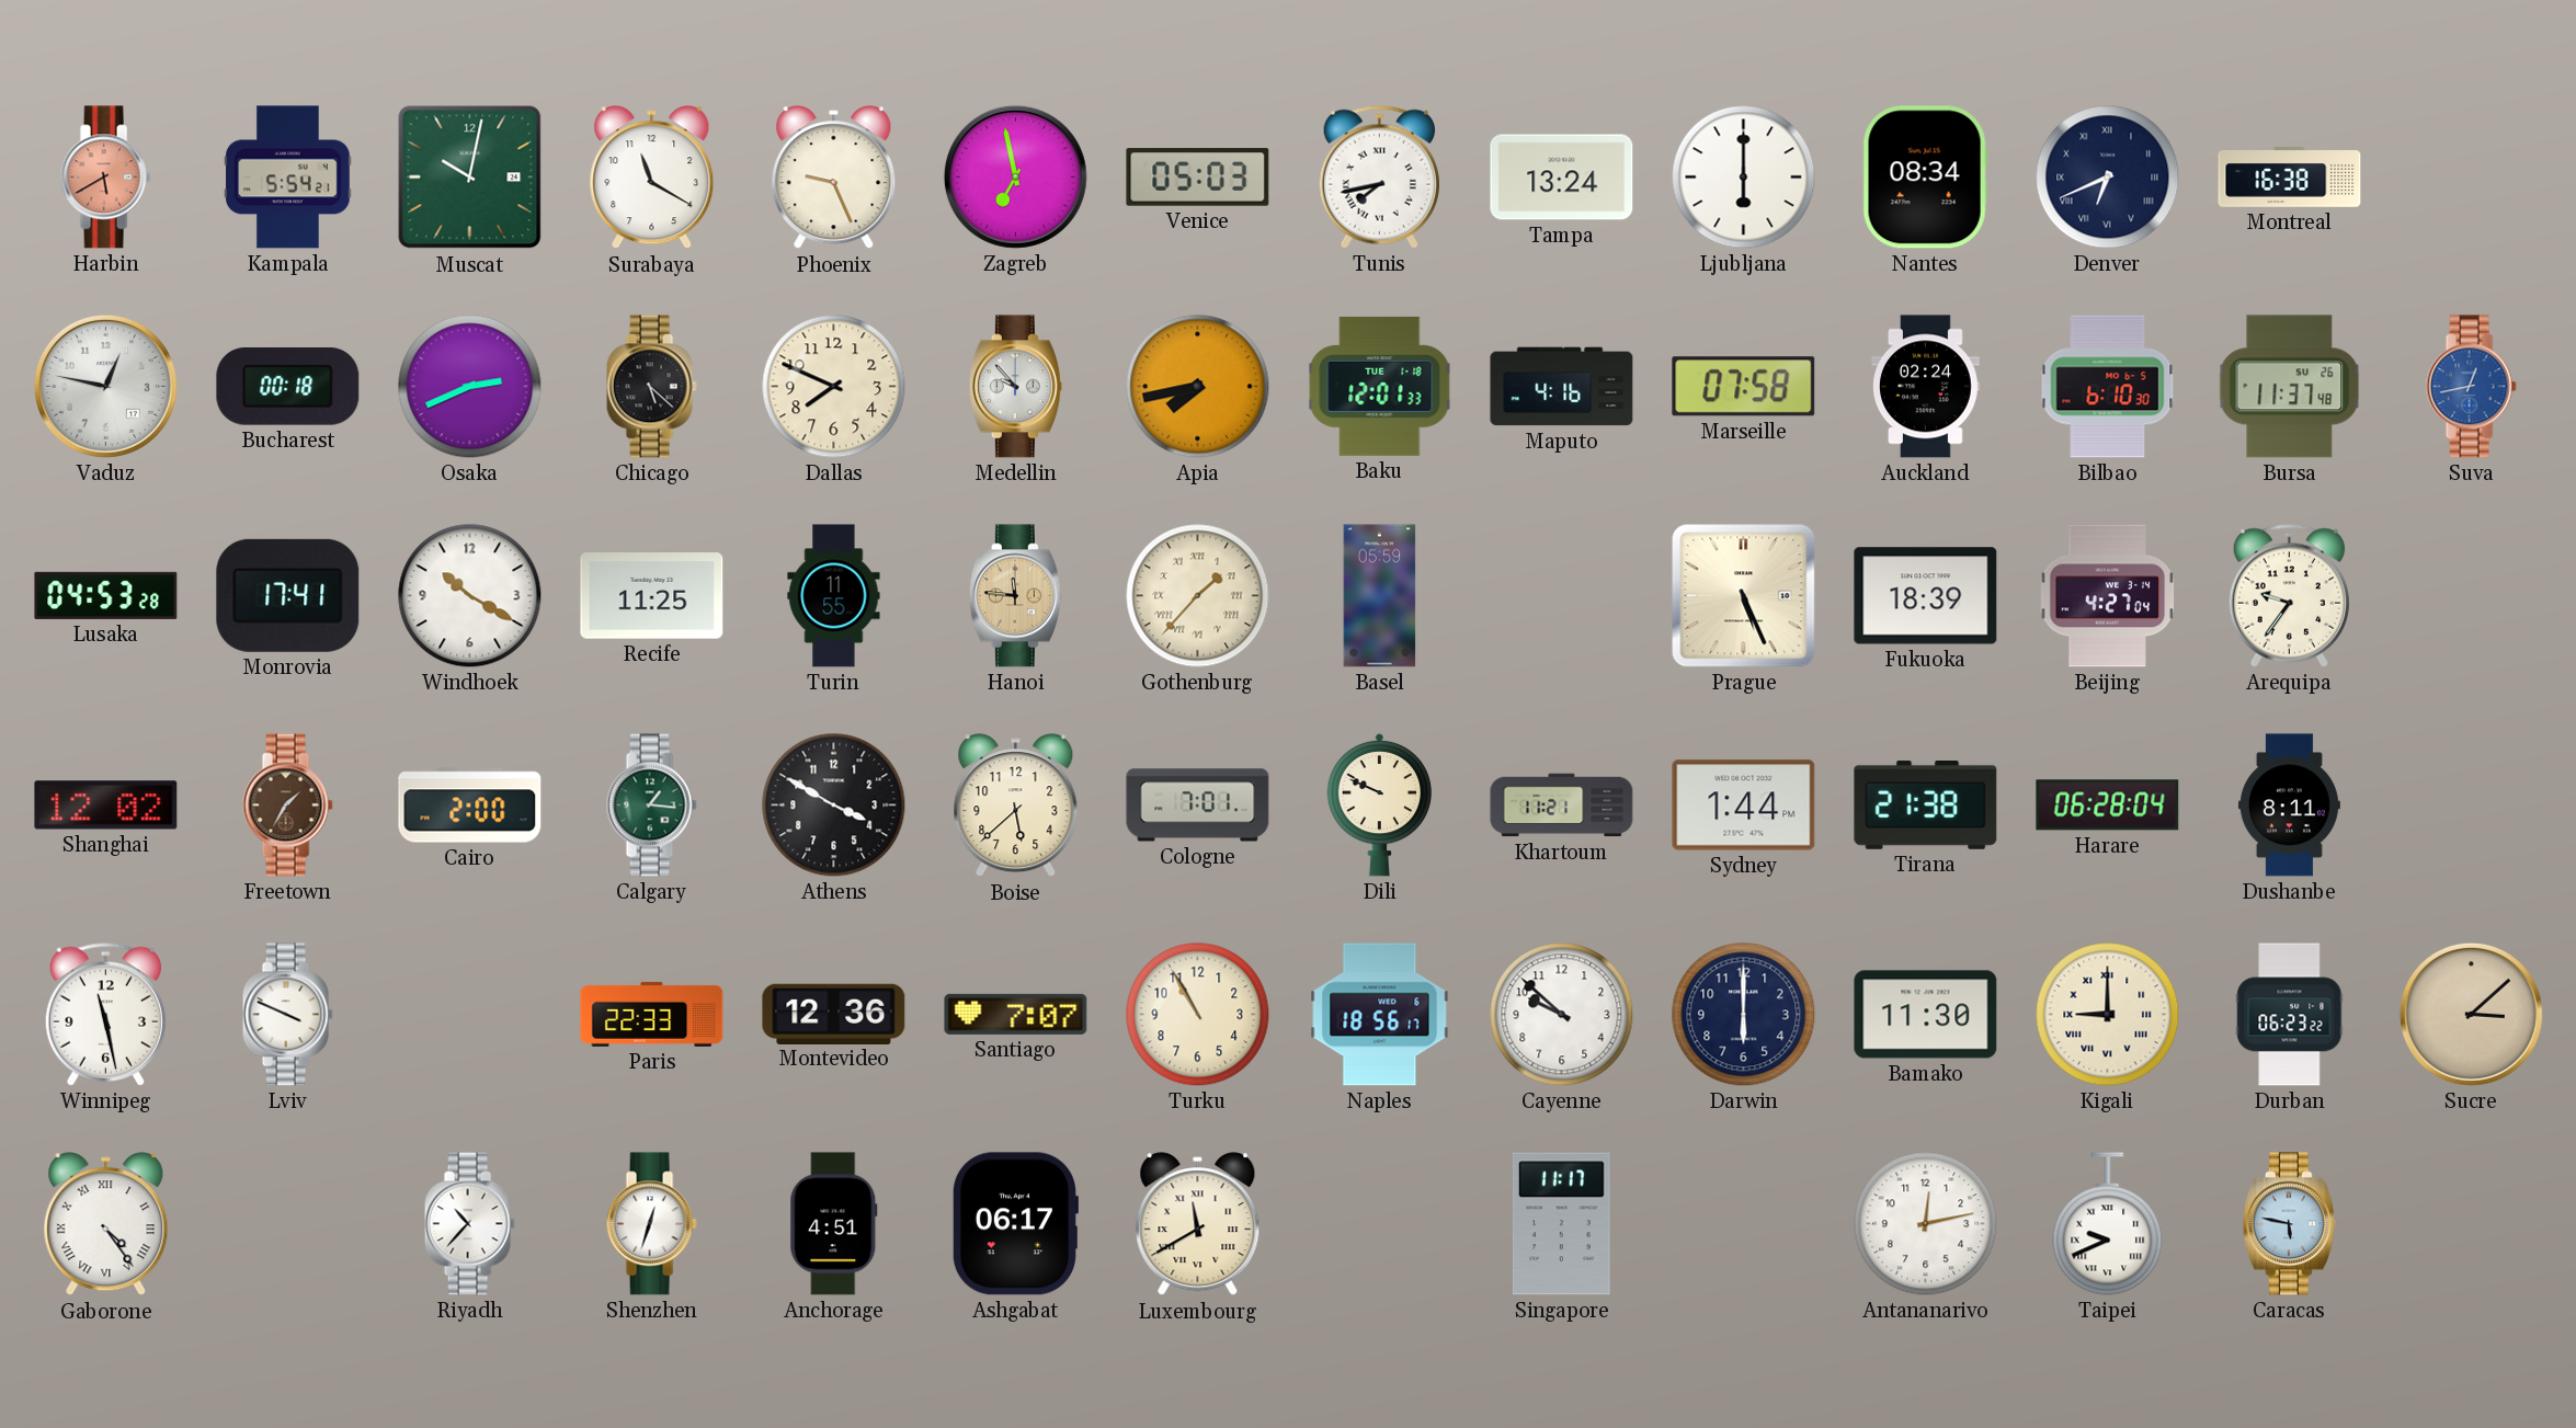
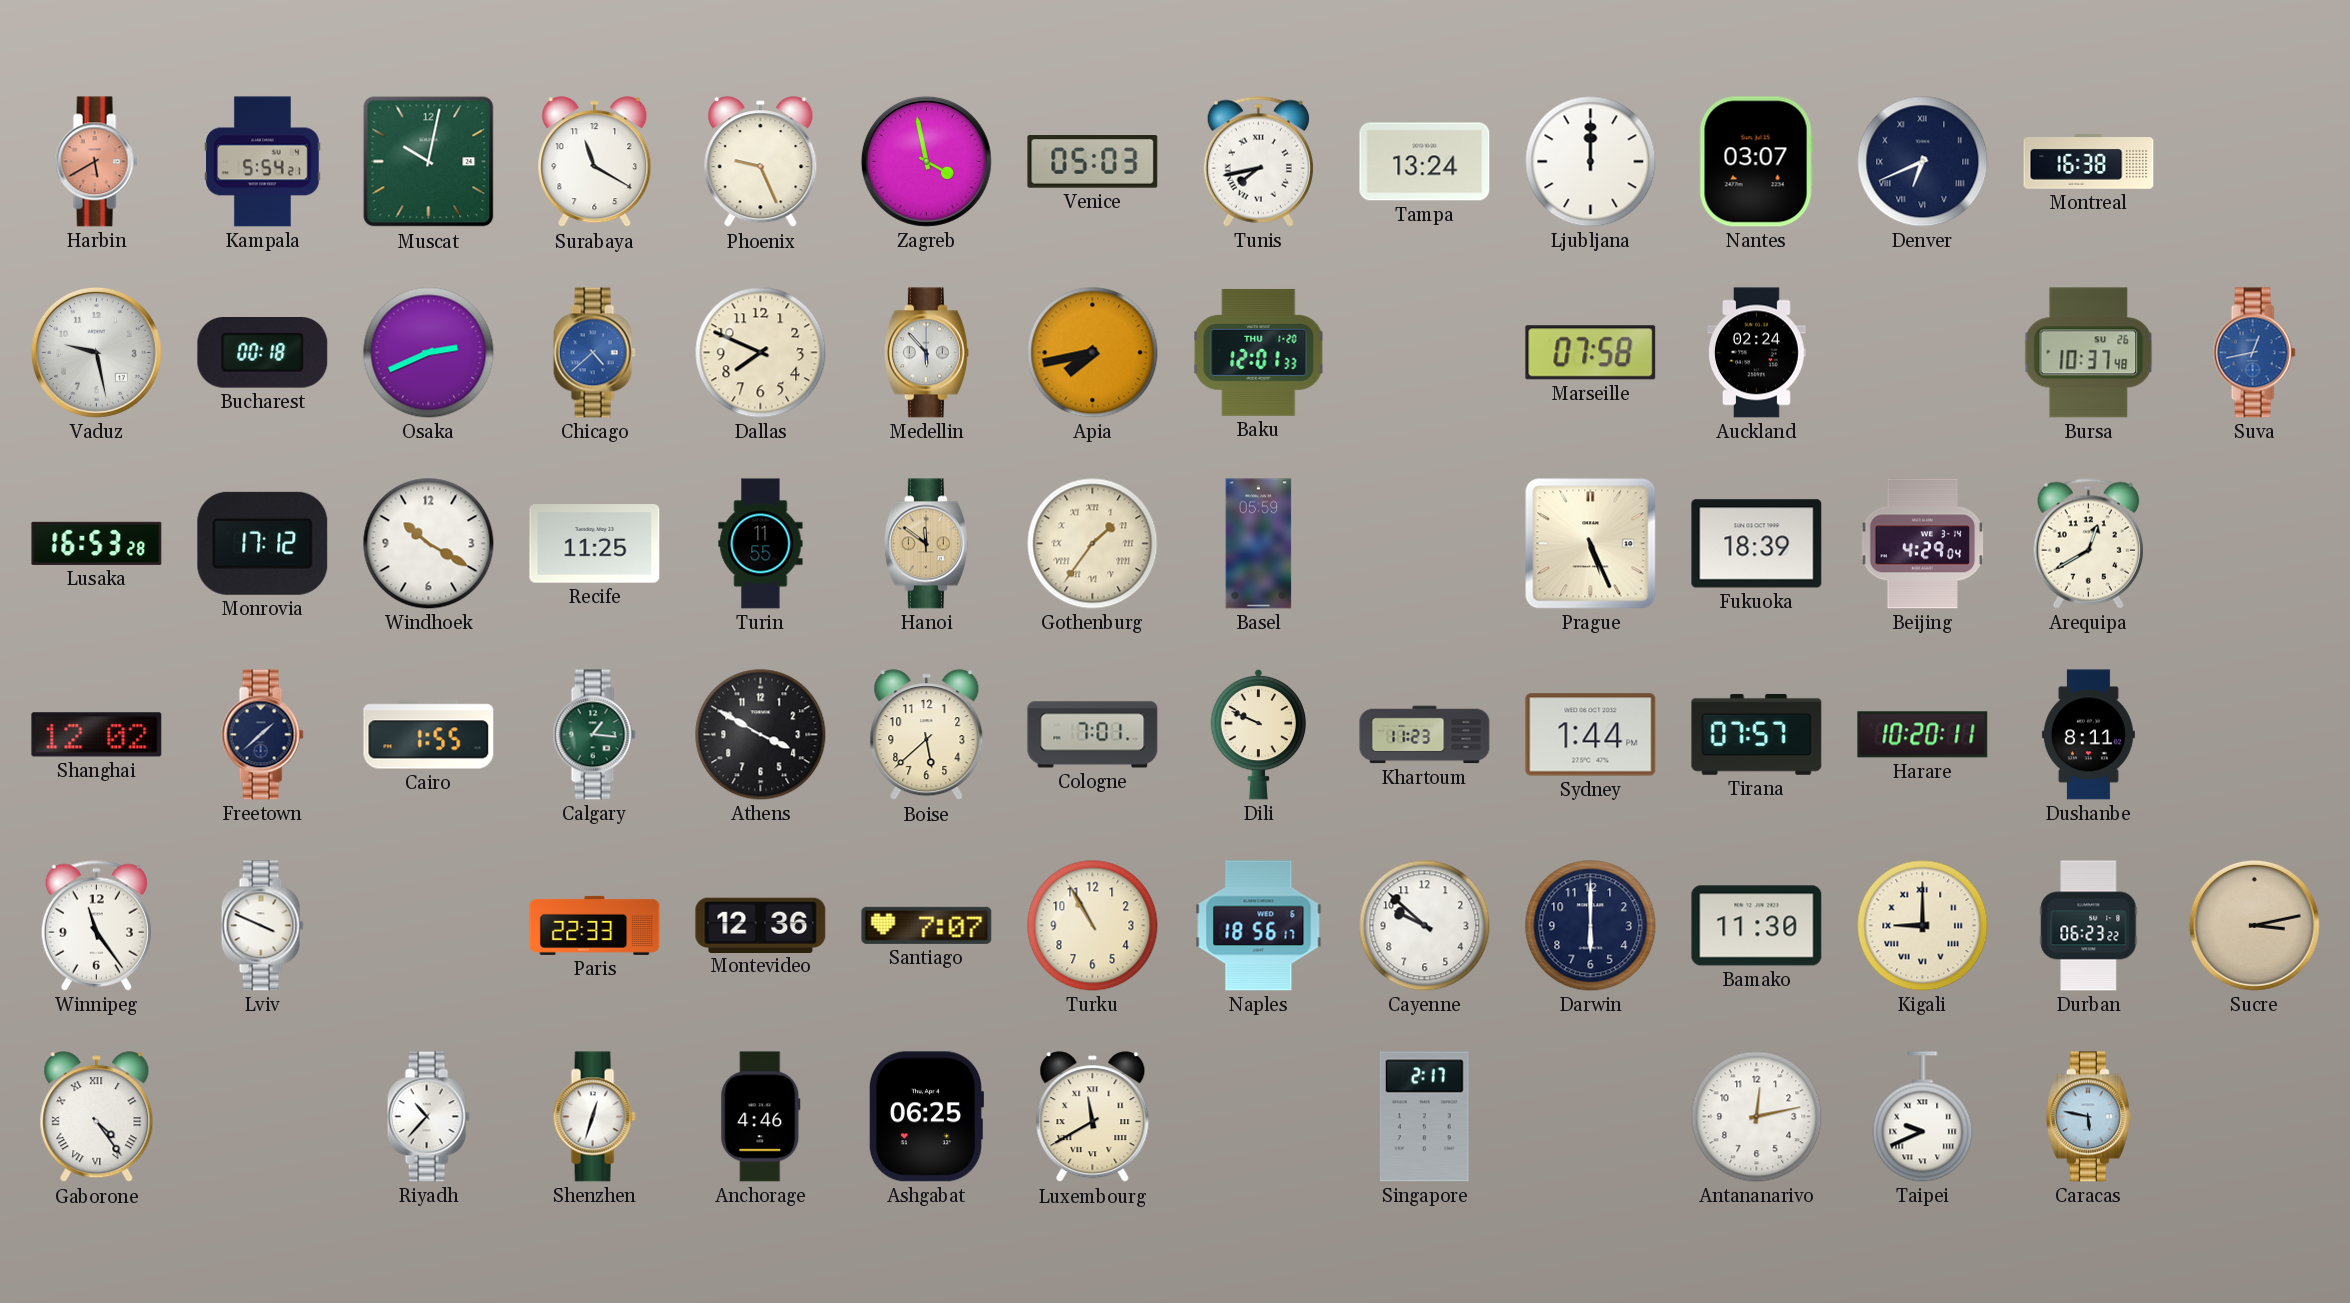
Zagreb: 6:58 -> 3:58
Ljubljana: 6:00 -> 12:00
Nantes: 08:34 -> 03:07
Vaduz: 12:47 -> 9:28
Chicago: 5:22 -> 4:38
Chicago dial: black -> blue
Medellin: 9:53 -> 5:53
Baku date: TUE 1-18 -> THU 1-20
Maputo: 4:16 -> none
Bilbao: 6:10 -> none
Bursa: 11:37 -> 10:37
Lusaka: 04:53 -> 16:53
Monrovia: 17:41 -> 17:12
Hanoi: 11:46 -> 11:51
Gothenburg: 1:37 -> 1:36
Beijing: 4:27 -> 4:29
Arequipa: 9:36 -> 12:40
Freetown: 1:35 -> 1:38
Freetown dial: brown -> navy
Cairo: 2:00 -> 1:55
Khartoum: 11:21 -> 11:23
Tirana: 21:38 -> 07:57
Harare: 06:28 -> 10:20
Winnipeg: 11:28 -> 11:24
Sucre: 3:08 -> 3:13
Anchorage: 4:51 -> 4:46
Ashgabat: 06:17 -> 06:25
Singapore: 11:17 -> 2:17
